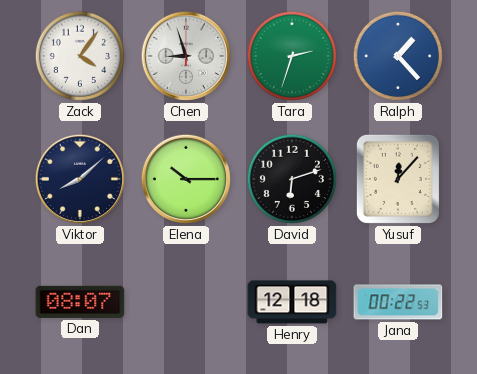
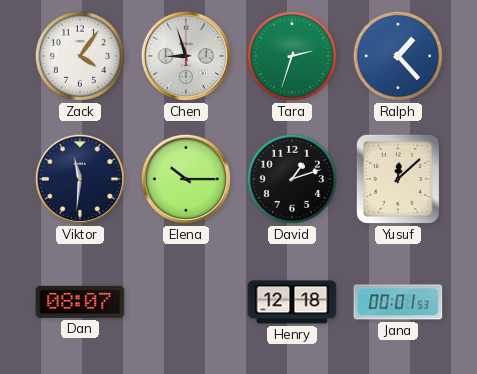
Viktor: 8:08 -> 11:31
David: 6:12 -> 1:12
Yusuf: 12:07 -> 12:08
Jana: 00:22 -> 00:01
